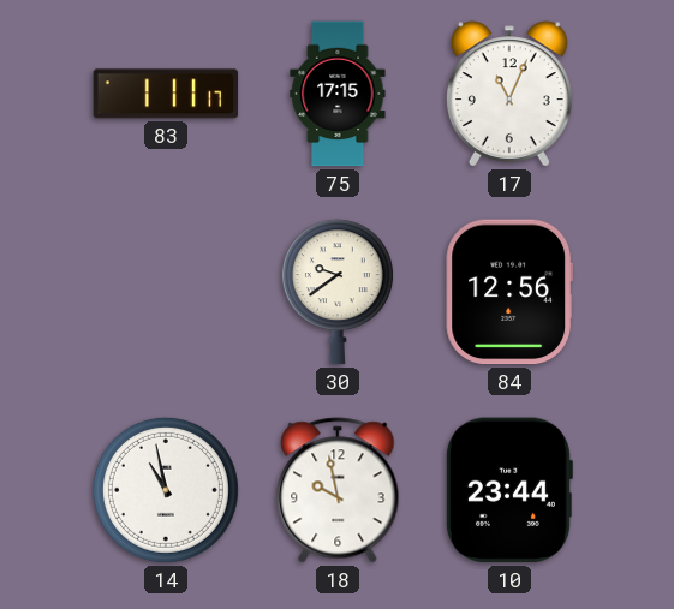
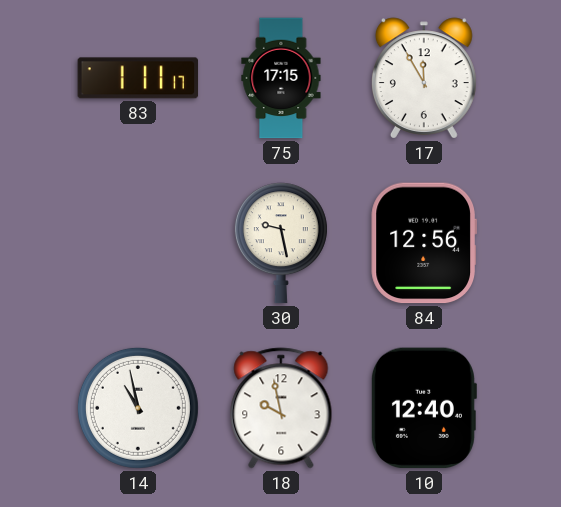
17: 11:04 -> 11:55
30: 9:39 -> 9:28
10: 23:44 -> 12:40
